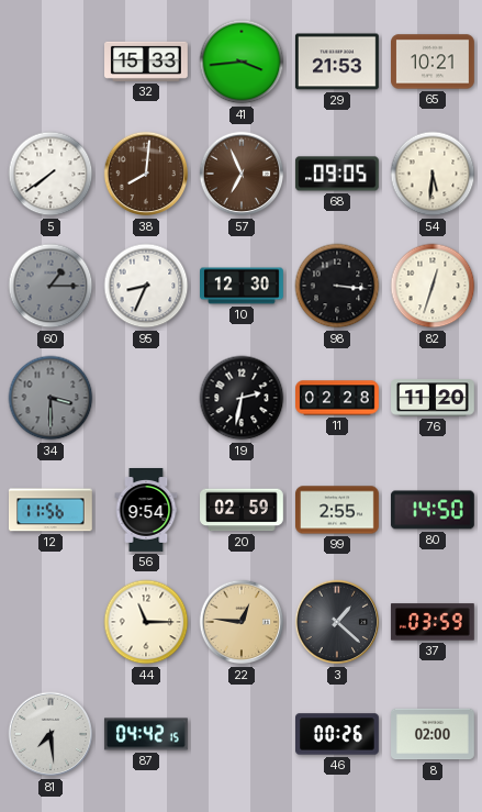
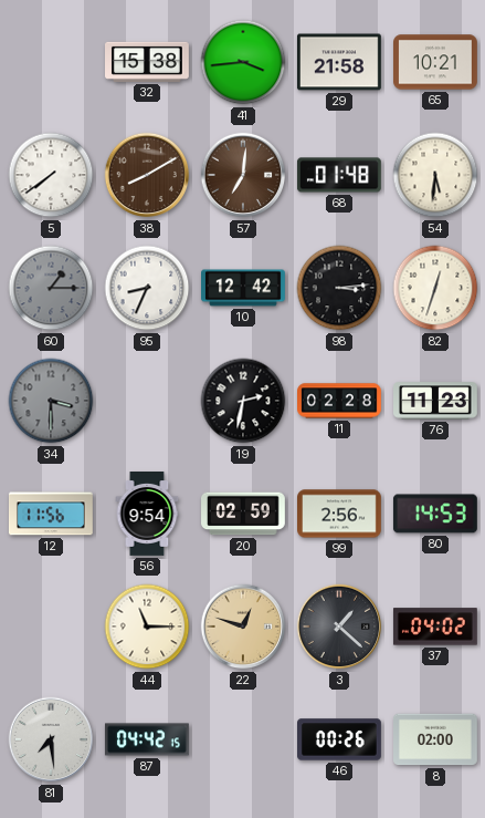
32: 15:33 -> 15:38
29: 21:53 -> 21:58
38: 8:01 -> 8:10
57: 6:56 -> 7:01
68: 09:05 -> 01:48
10: 12:30 -> 12:42
98: 3:16 -> 3:14
76: 11:20 -> 11:23
99: 2:55 -> 2:56
80: 14:50 -> 14:53
22: 12:46 -> 12:48
37: 03:59 -> 04:02
